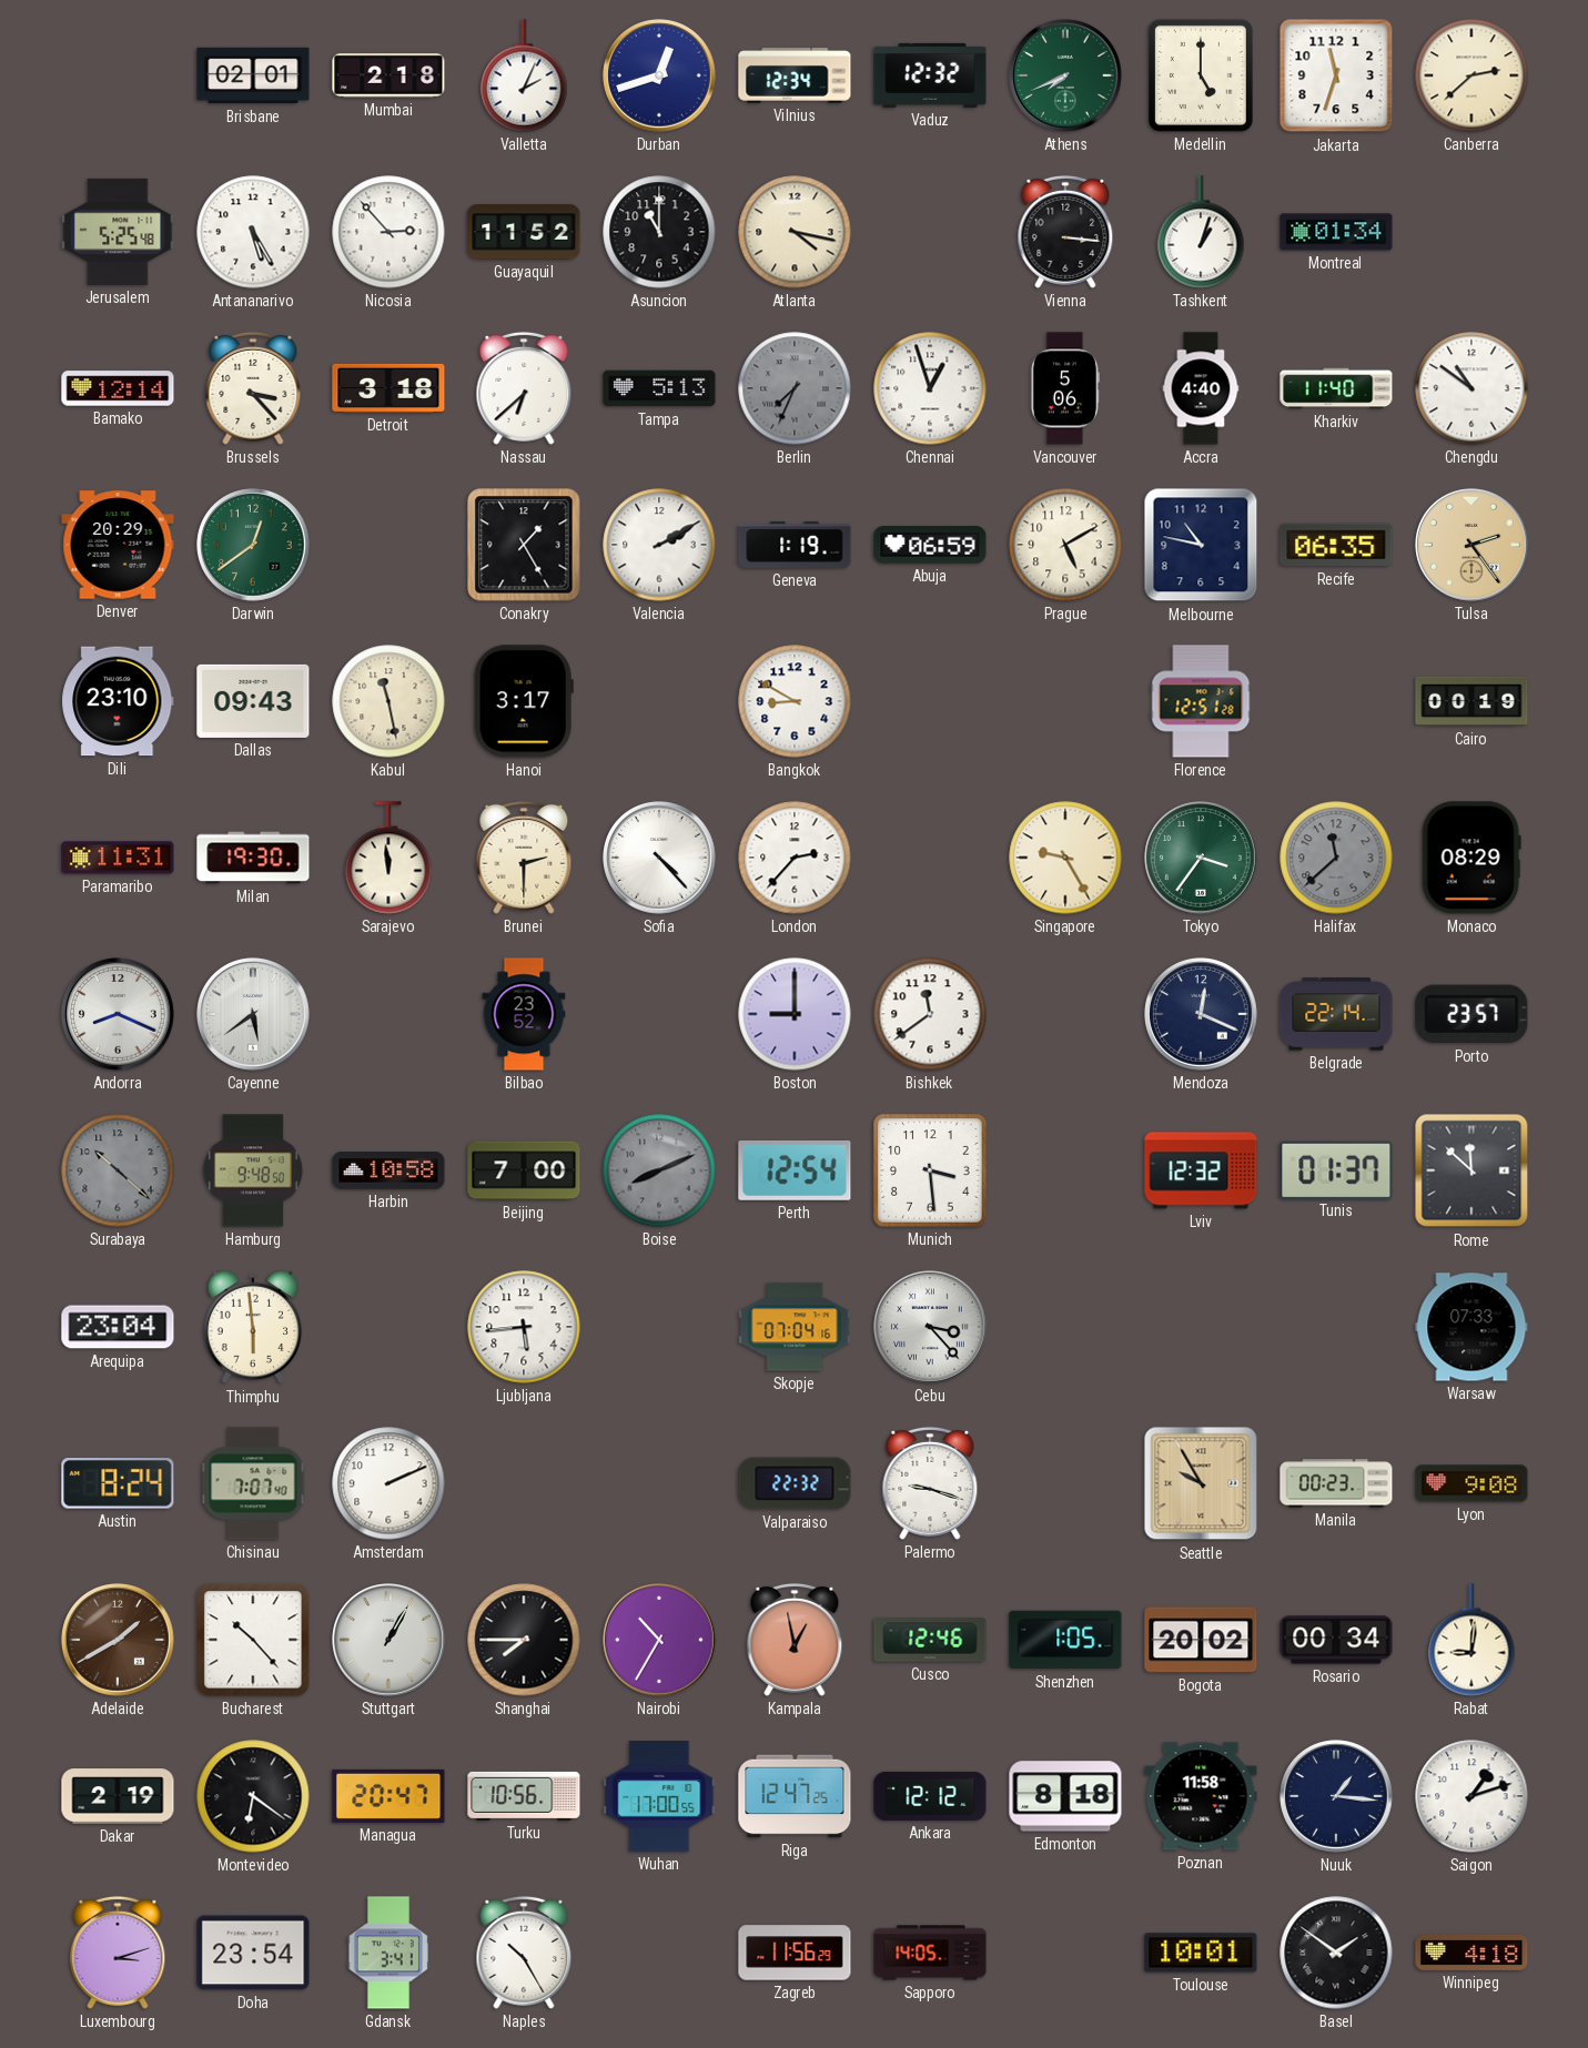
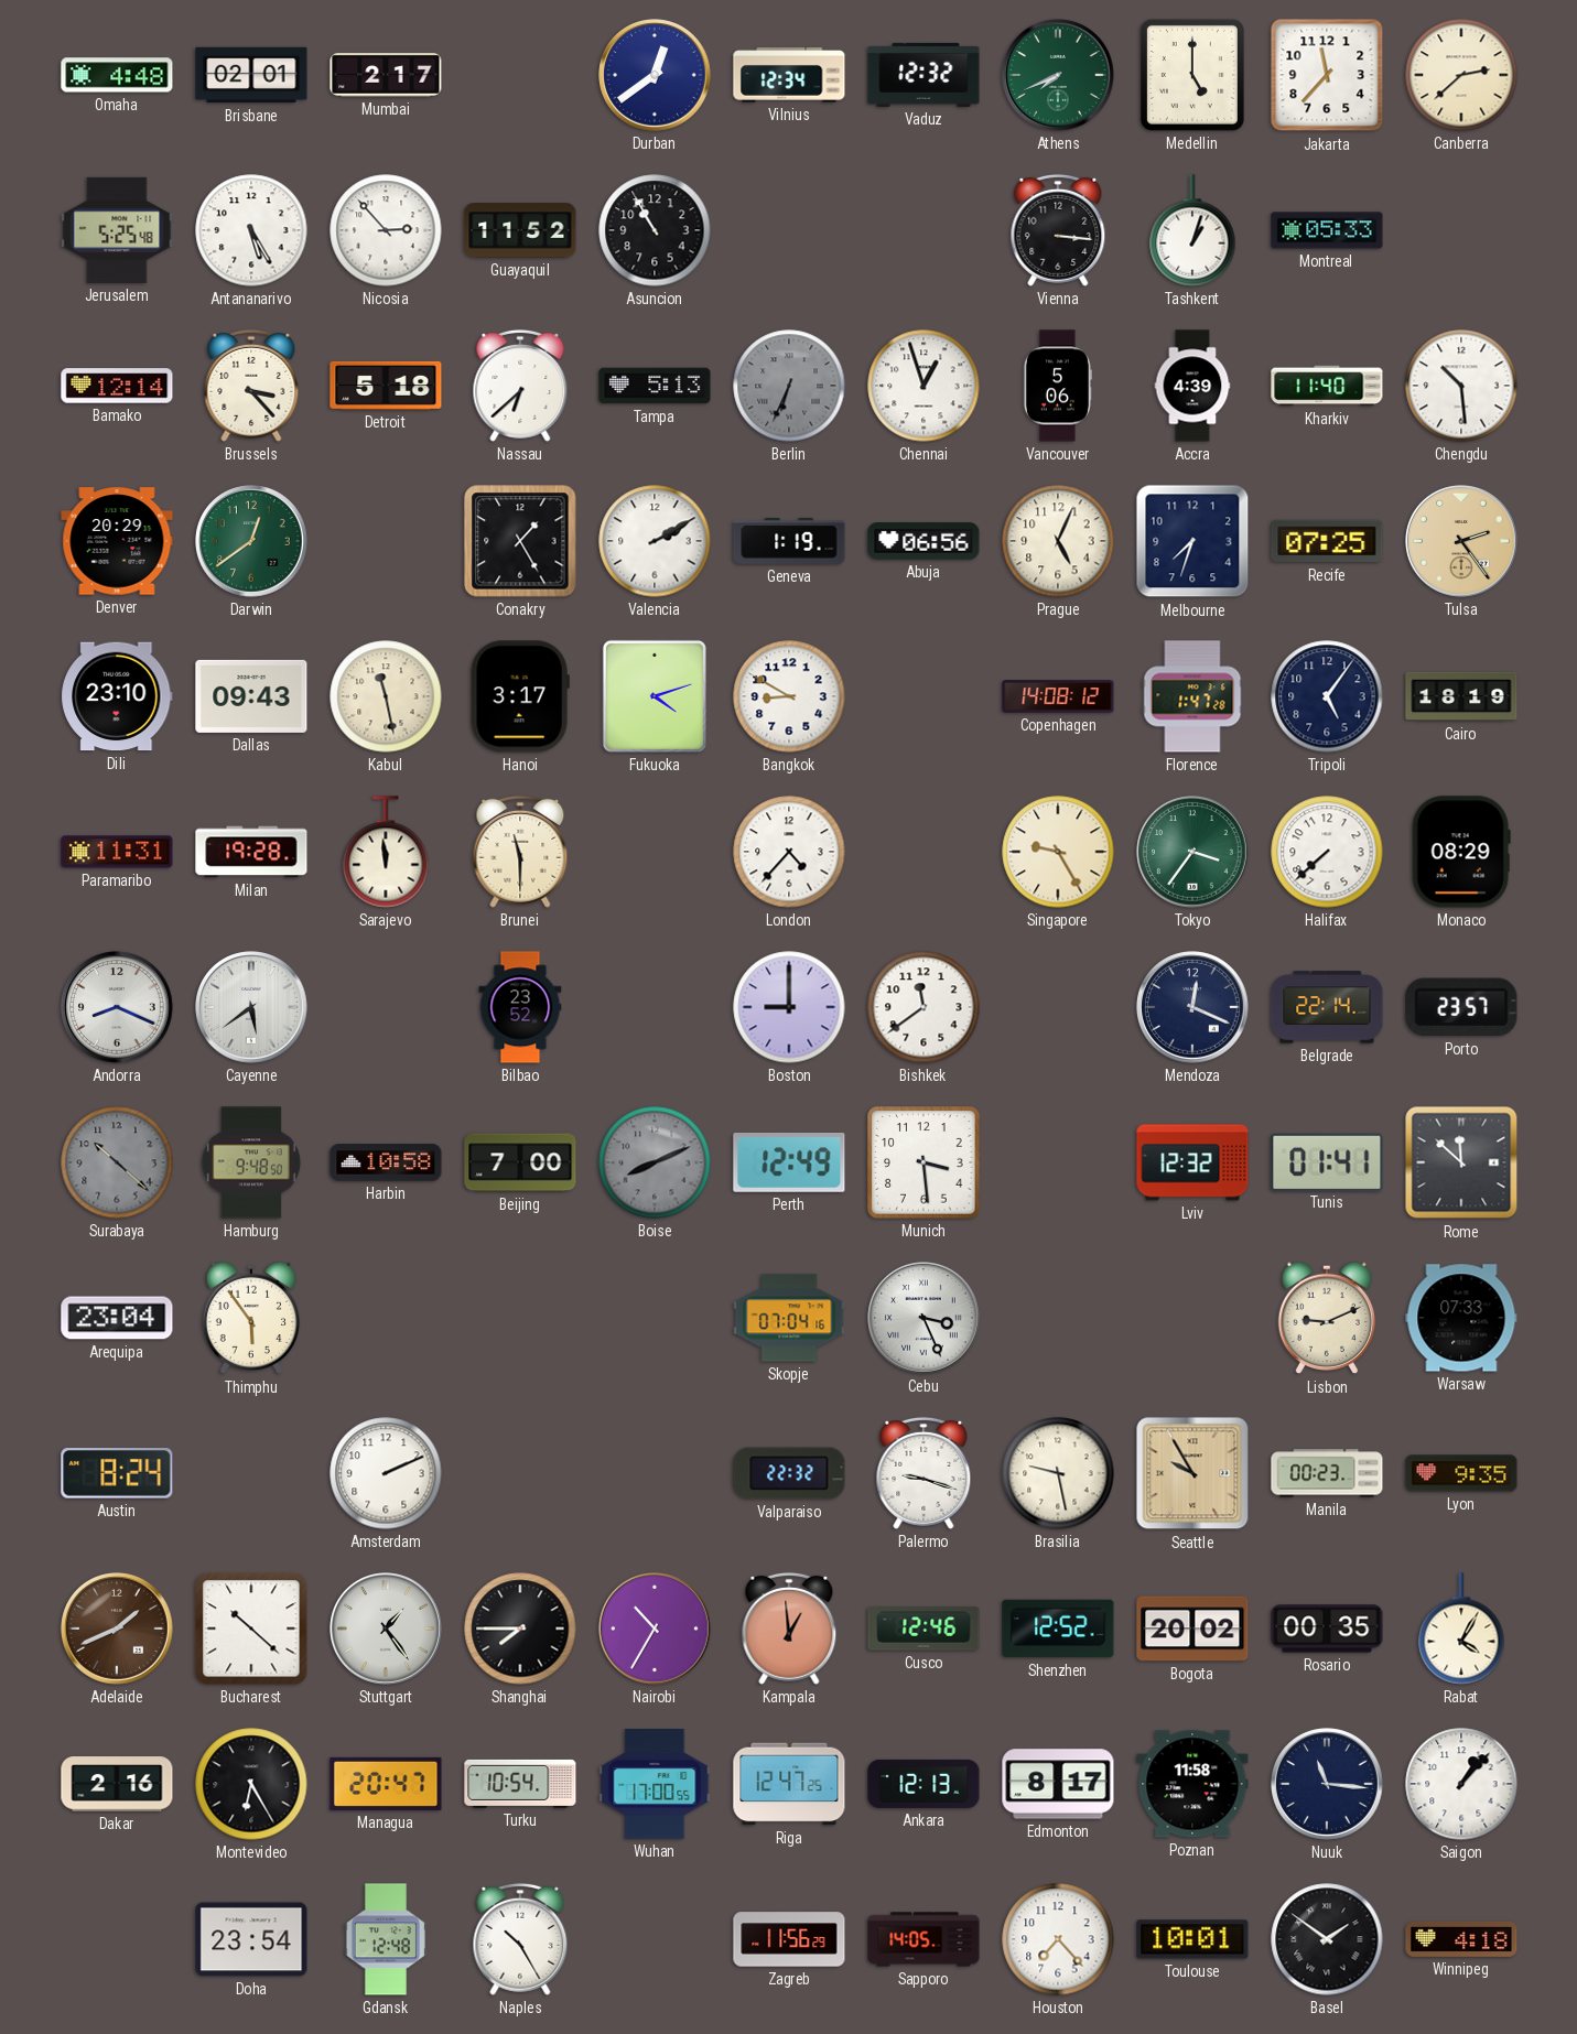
Omaha: none -> 4:48
Mumbai: 2:18 -> 2:17
Valletta: 2:04 -> none
Durban: 12:42 -> 12:39
Jakarta: 11:33 -> 11:37
Asuncion: 11:00 -> 10:55
Atlanta: 4:17 -> none
Montreal: 01:34 -> 05:33
Detroit: 3:18 -> 5:18
Berlin: 7:34 -> 6:34
Accra: 4:40 -> 4:39
Chengdu: 10:51 -> 10:29
Abuja: 06:59 -> 06:56
Prague: 5:10 -> 5:04
Melbourne: 10:47 -> 7:33
Recife: 06:35 -> 07:25
Fukuoka: none -> 4:12
Copenhagen: none -> 14:08
Florence: 12:51 -> 1:47
Tripoli: none -> 5:06
Cairo: 00:19 -> 18:19
Milan: 19:30 -> 19:28
Brunei: 2:30 -> 11:30
Sofia: 4:23 -> none
London: 2:37 -> 4:37
Halifax: 11:38 -> 7:38
Halifax dial: grey -> white
Perth: 12:54 -> 12:49
Tunis: 01:37 -> 01:41
Thimphu: 5:59 -> 5:54
Ljubljana: 5:44 -> none
Cebu: 3:23 -> 3:26
Lisbon: none -> 9:11
Chisinau: 7:07 -> none
Brasilia: none -> 9:28
Lyon: 9:08 -> 9:35
Adelaide: 1:40 -> 1:41
Bucharest: 10:23 -> 10:22
Stuttgart: 1:05 -> 1:24
Kampala: 12:58 -> 12:59
Shenzhen: 1:05 -> 12:52
Rosario: 00:34 -> 00:35
Rabat: 9:01 -> 4:05
Dakar: 2:19 -> 2:16
Montevideo: 6:21 -> 6:25
Turku: 10:56 -> 10:54
Ankara: 12:12 -> 12:13
Edmonton: 8:18 -> 8:17
Nuuk: 1:16 -> 11:16
Saigon: 1:12 -> 1:07
Luxembourg: 3:12 -> none
Gdansk: 3:41 -> 12:48
Houston: none -> 7:23
